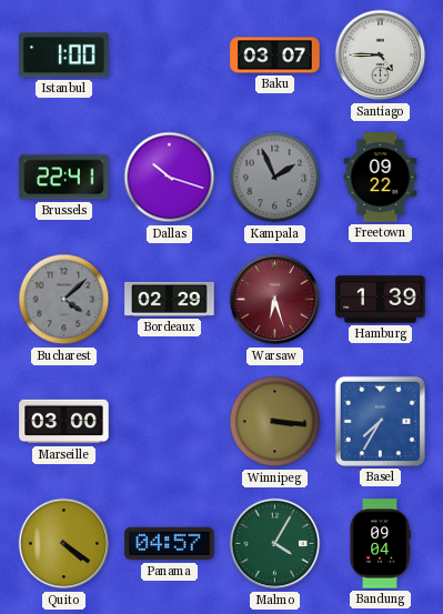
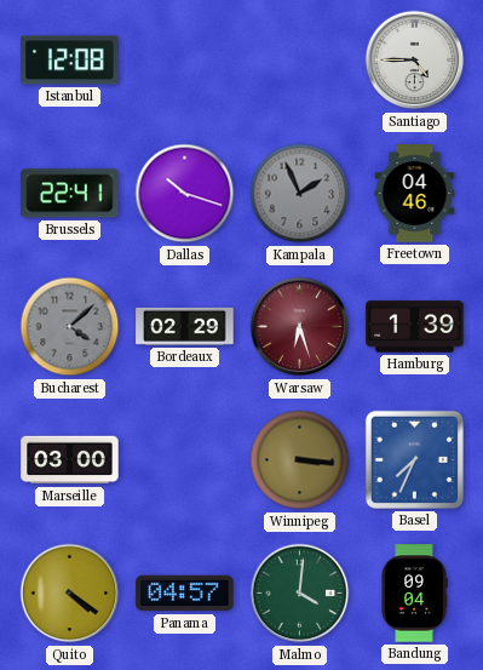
Istanbul: 1:00 -> 12:08
Baku: 03:07 -> none
Freetown: 09:22 -> 04:46
Basel: 7:35 -> 7:34
Malmo: 4:05 -> 4:01
